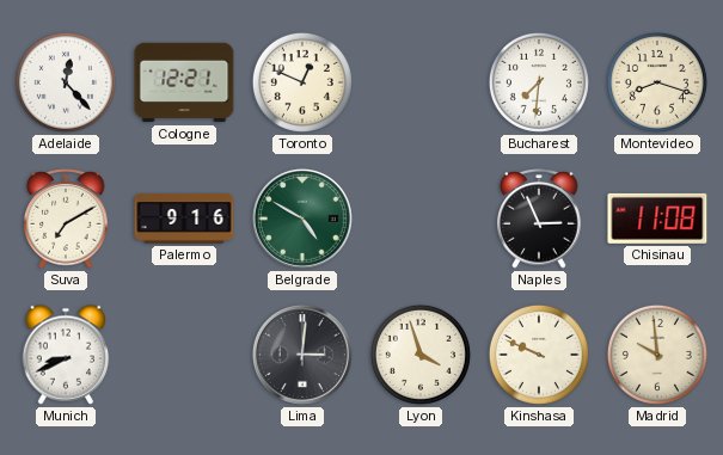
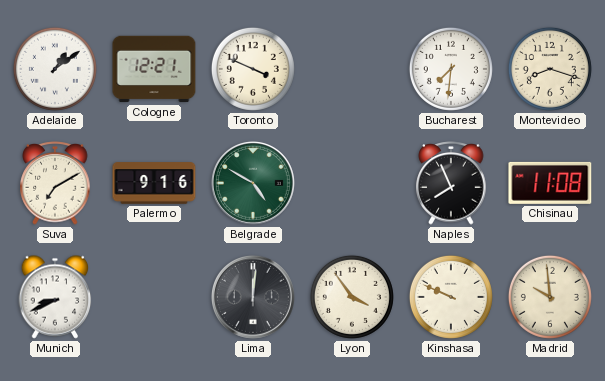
Adelaide: 12:23 -> 1:09
Toronto: 12:49 -> 3:49
Naples: 2:56 -> 7:56
Lima: 3:01 -> 12:01
Lyon: 3:57 -> 3:54
